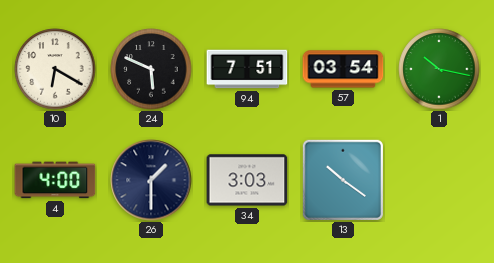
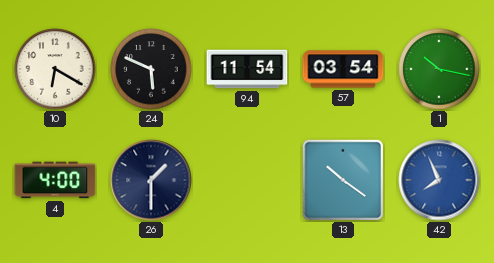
94: 7:51 -> 11:54
34: 3:03 -> none
42: none -> 7:56
